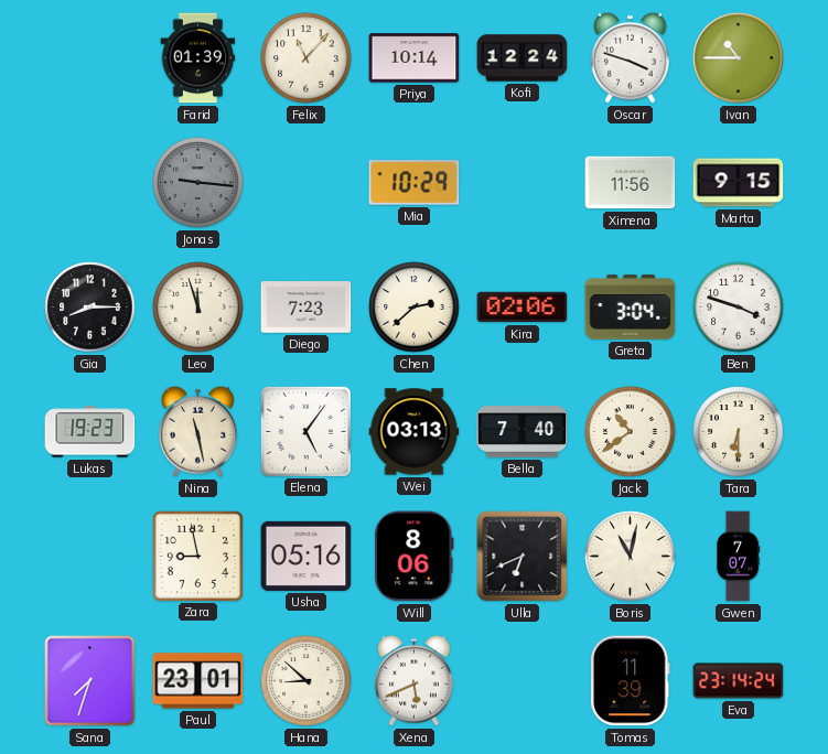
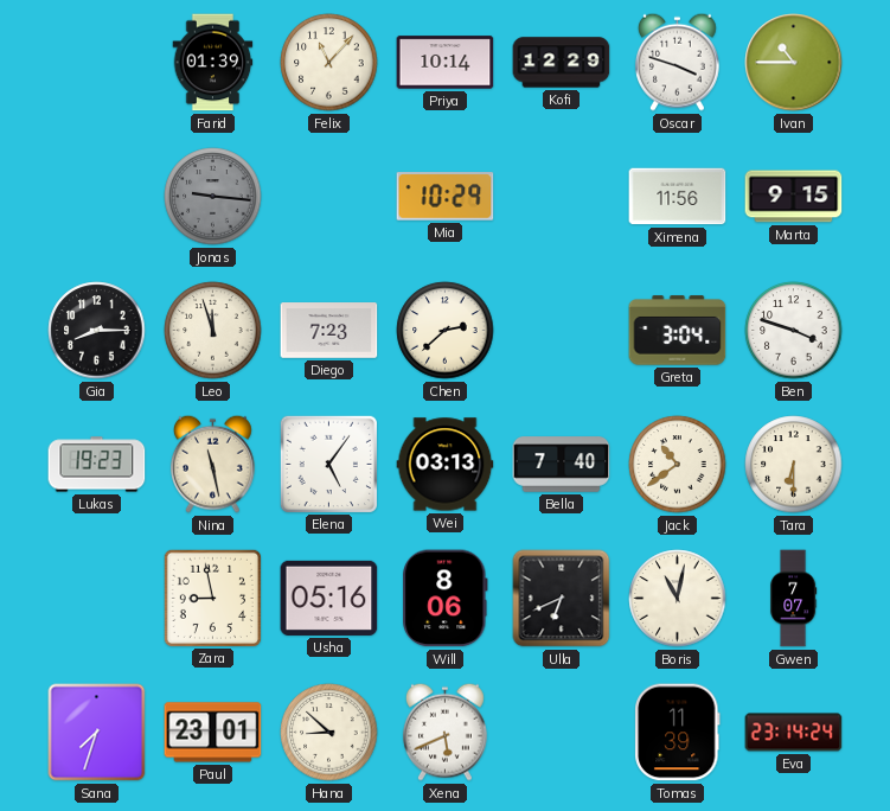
Kofi: 12:24 -> 12:29
Kira: 02:06 -> none
